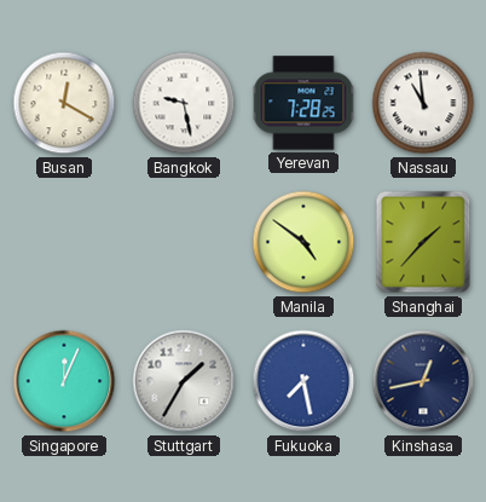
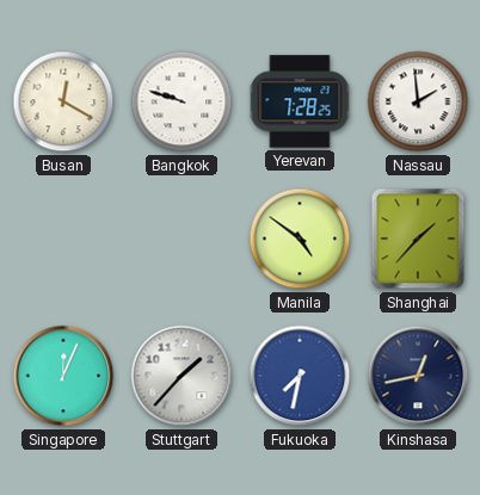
Bangkok: 9:28 -> 9:48
Nassau: 10:59 -> 1:59
Stuttgart: 1:35 -> 1:37
Fukuoka: 7:28 -> 7:32
